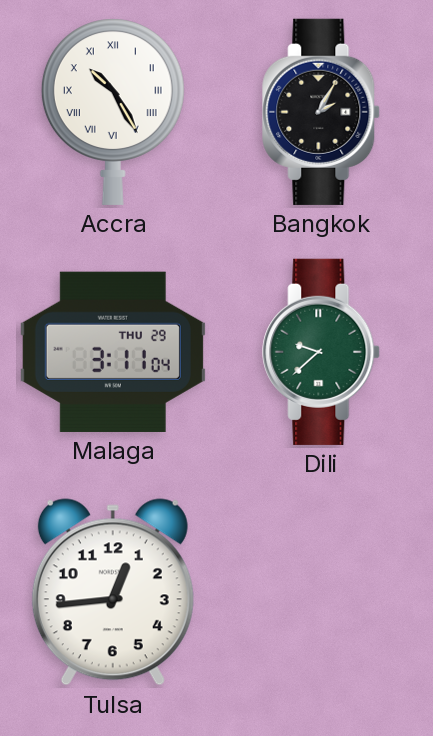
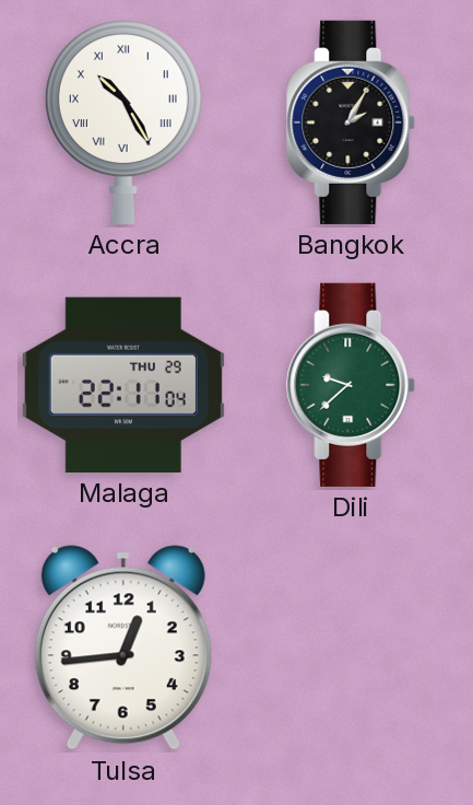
Malaga: 3:11 -> 22:11
